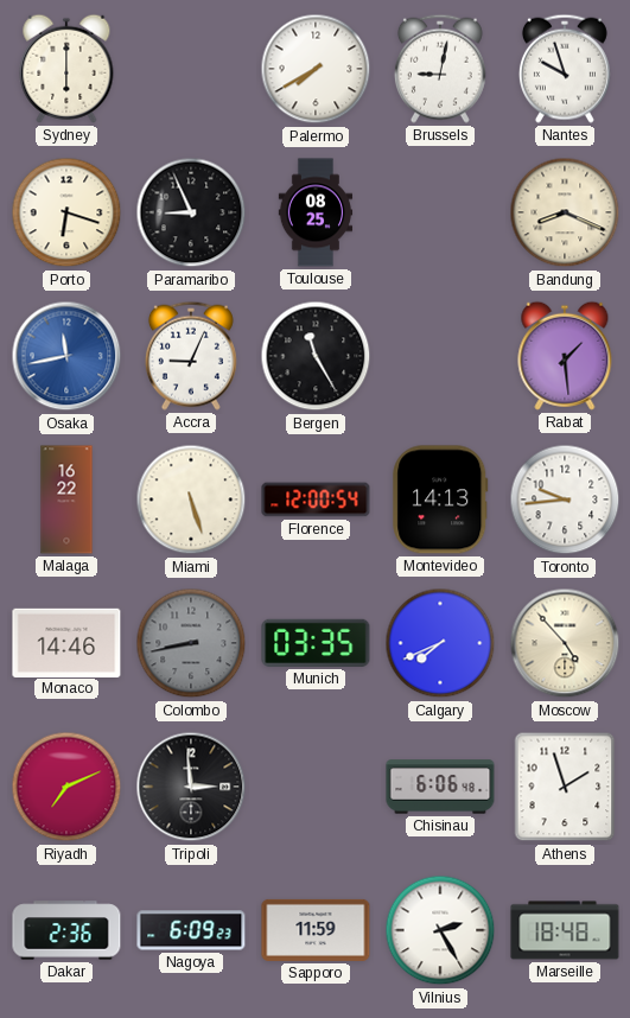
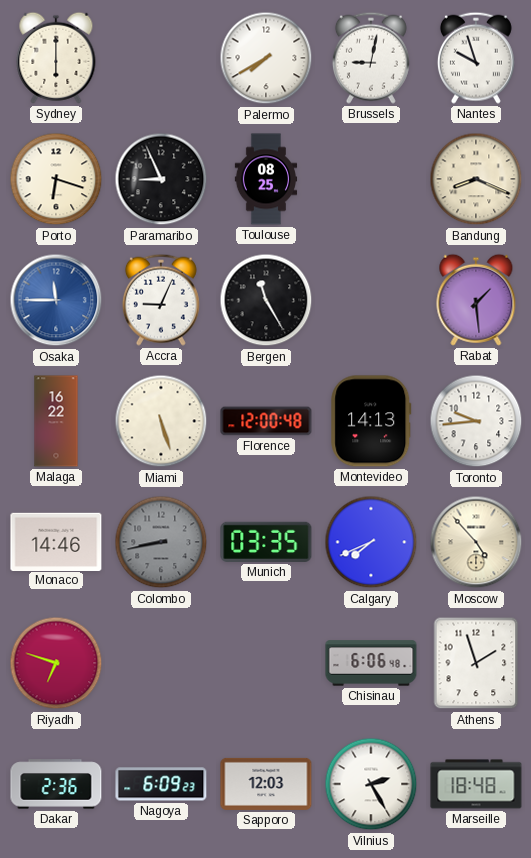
Osaka: 11:43 -> 11:45
Florence: 12:00:54 -> 12:00:48
Riyadh: 7:11 -> 6:48
Tripoli: 2:59 -> none
Sapporo: 11:59 -> 12:03
